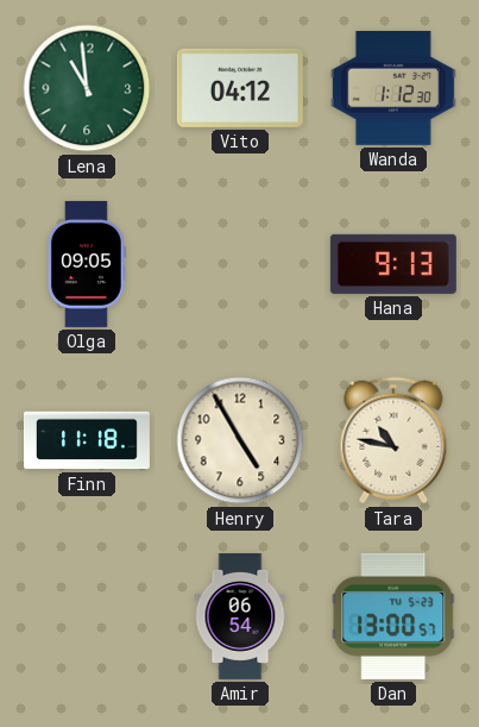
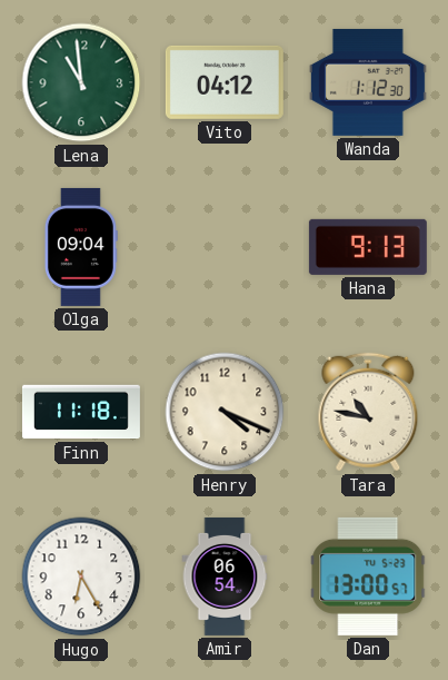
Olga: 09:05 -> 09:04
Henry: 4:55 -> 4:19
Hugo: none -> 6:25
